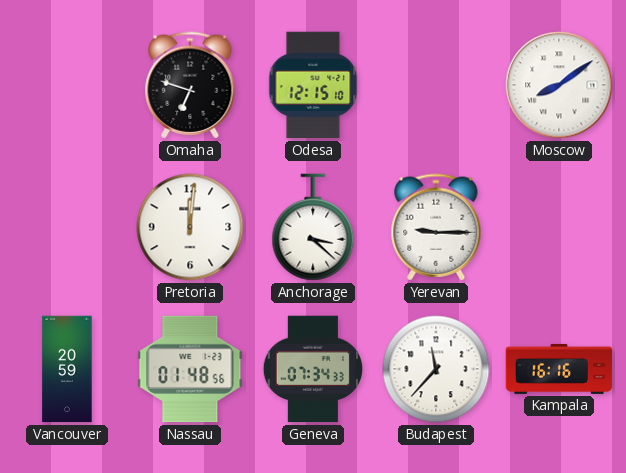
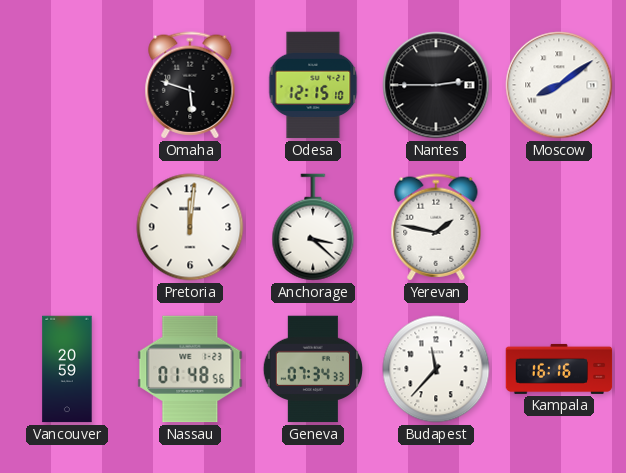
Omaha: 6:48 -> 5:48
Nantes: none -> 2:45
Yerevan: 9:15 -> 1:47
